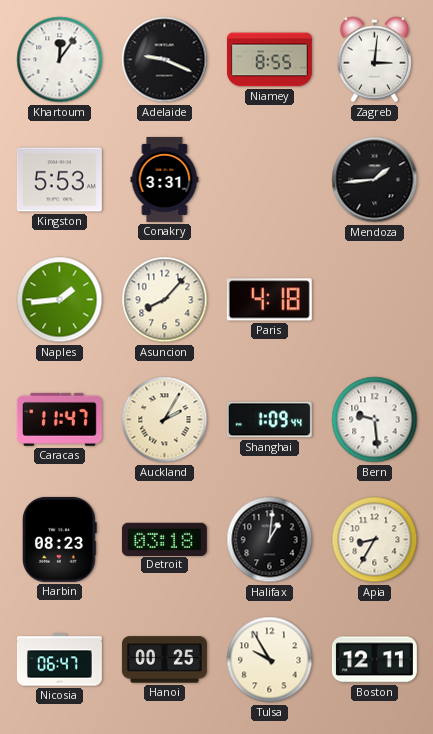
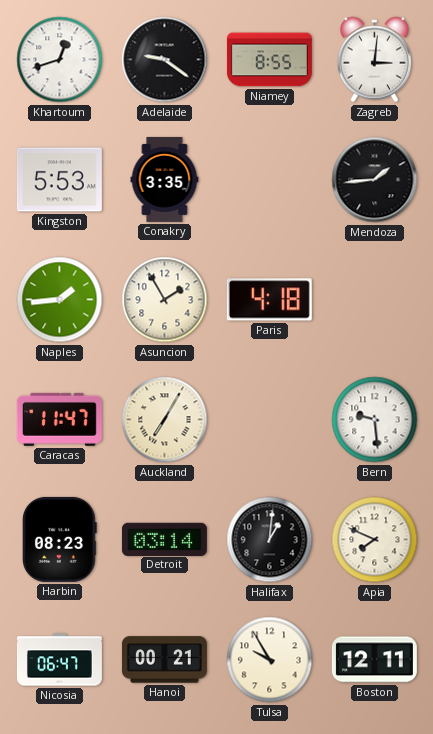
Khartoum: 12:06 -> 12:42
Adelaide: 9:19 -> 9:21
Conakry: 3:31 -> 3:35
Asuncion: 8:07 -> 1:55
Auckland: 2:05 -> 7:05
Shanghai: 1:09 -> none
Detroit: 03:18 -> 03:14
Apia: 8:35 -> 7:49
Hanoi: 00:25 -> 00:21
